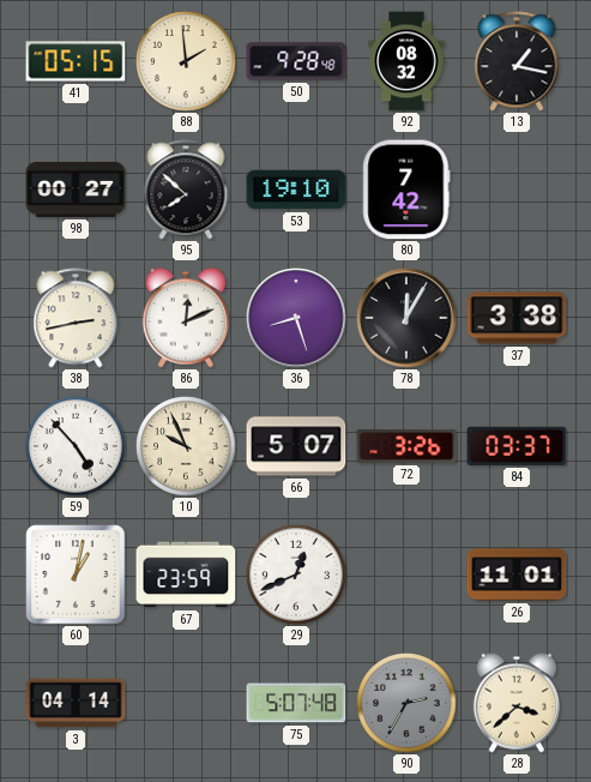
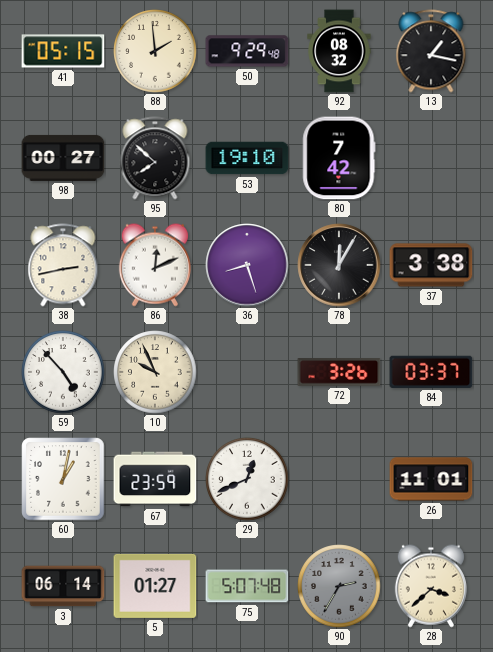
50: 9:28 -> 9:29
66: 5:07 -> none
3: 04:14 -> 06:14
5: none -> 01:27
